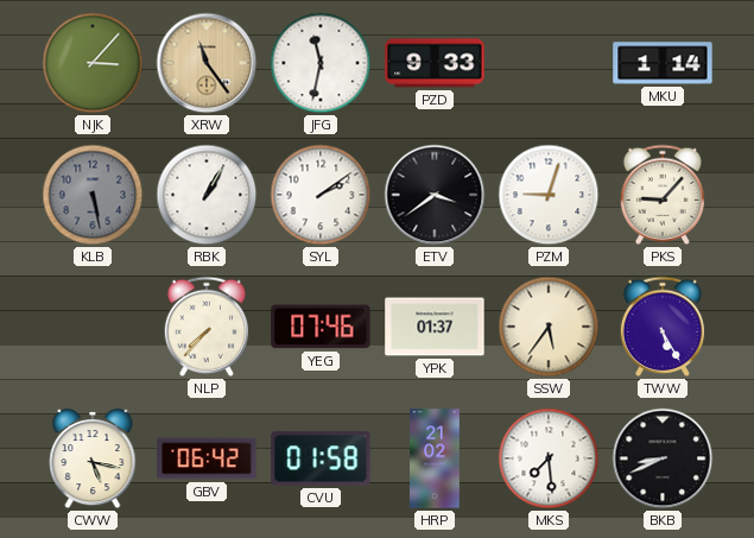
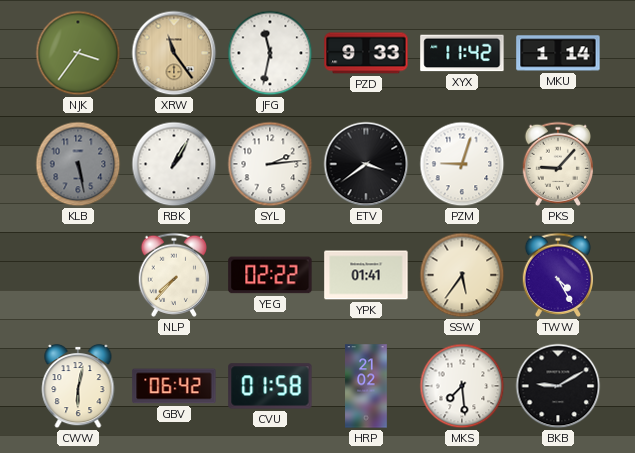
NJK: 3:07 -> 3:36
XYX: none -> 11:42
SYL: 2:09 -> 2:14
YEG: 07:46 -> 02:22
YPK: 01:37 -> 01:41
TWW: 5:25 -> 4:25
CWW: 5:17 -> 6:02
BKB: 8:41 -> 9:10
